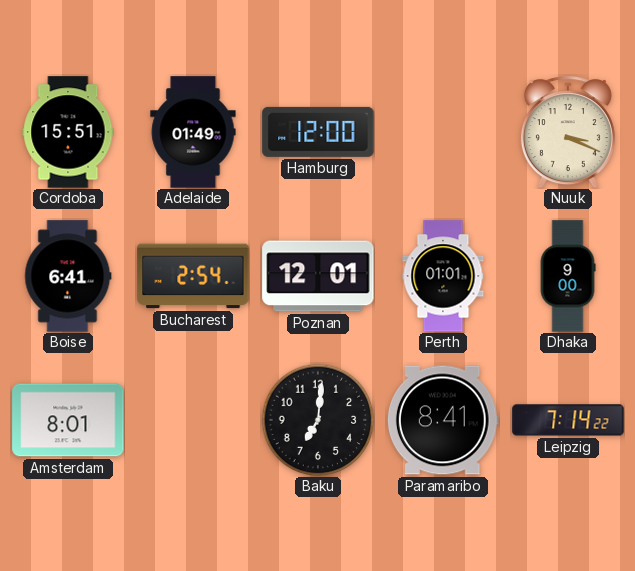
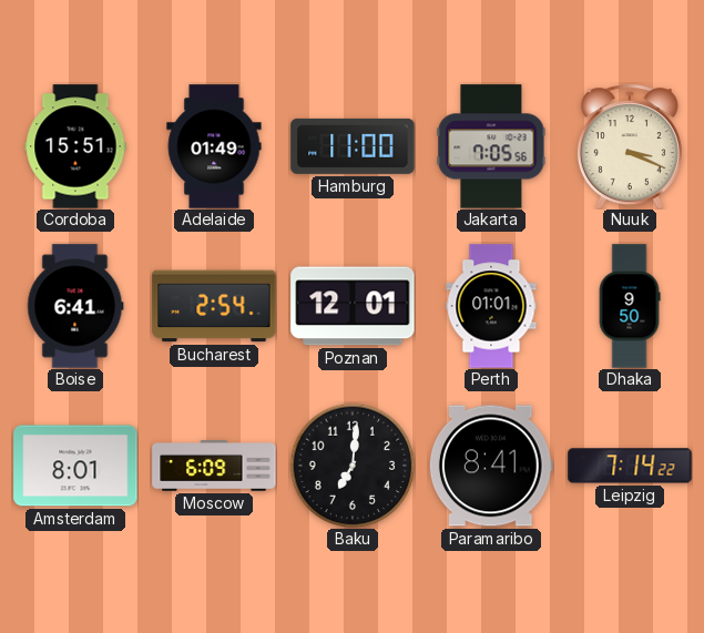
Hamburg: 12:00 -> 11:00
Jakarta: none -> 7:05
Dhaka: 9:00 -> 9:50
Moscow: none -> 6:09
